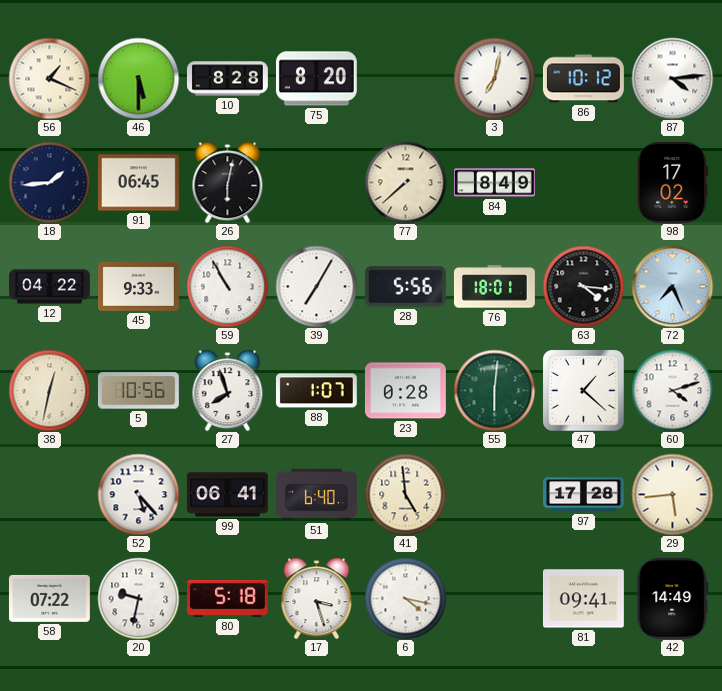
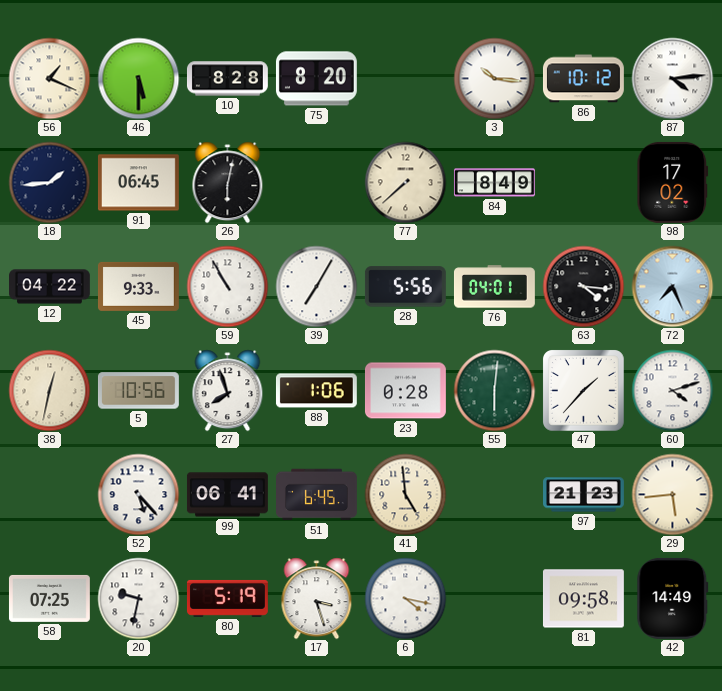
3: 7:02 -> 10:16
76: 18:01 -> 04:01
88: 1:07 -> 1:06
47: 1:22 -> 1:37
51: 6:40 -> 6:45
97: 17:28 -> 21:23
58: 07:22 -> 07:25
80: 5:18 -> 5:19
81: 09:41 -> 09:58
